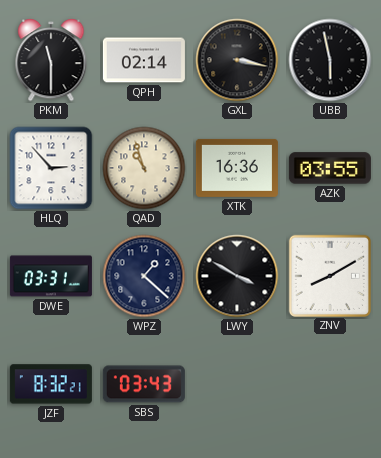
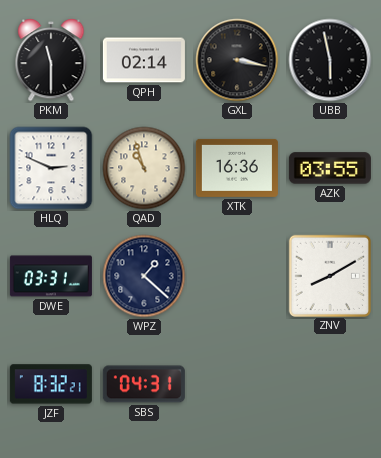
HLQ: 2:53 -> 2:49
LWY: 3:50 -> none
SBS: 03:43 -> 04:31
